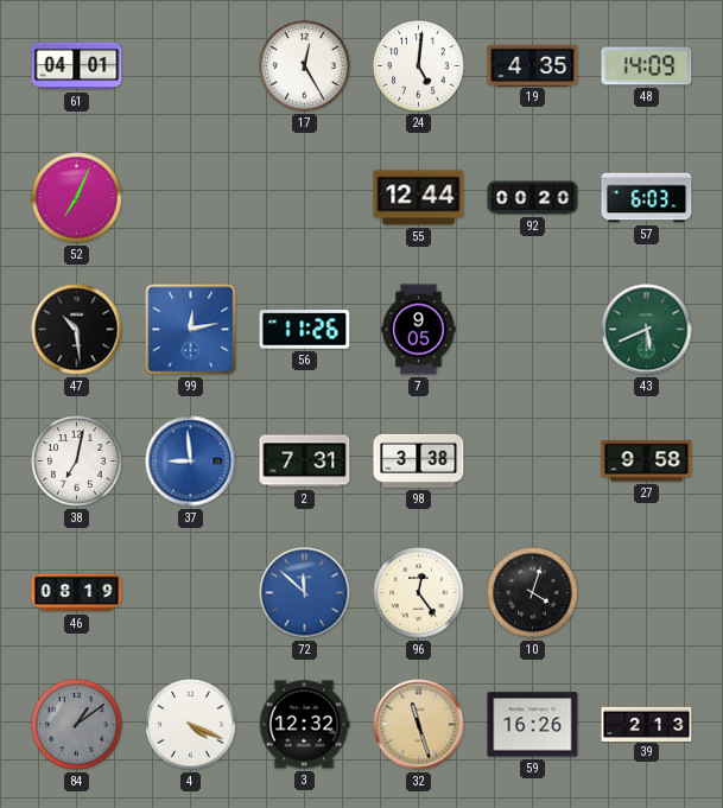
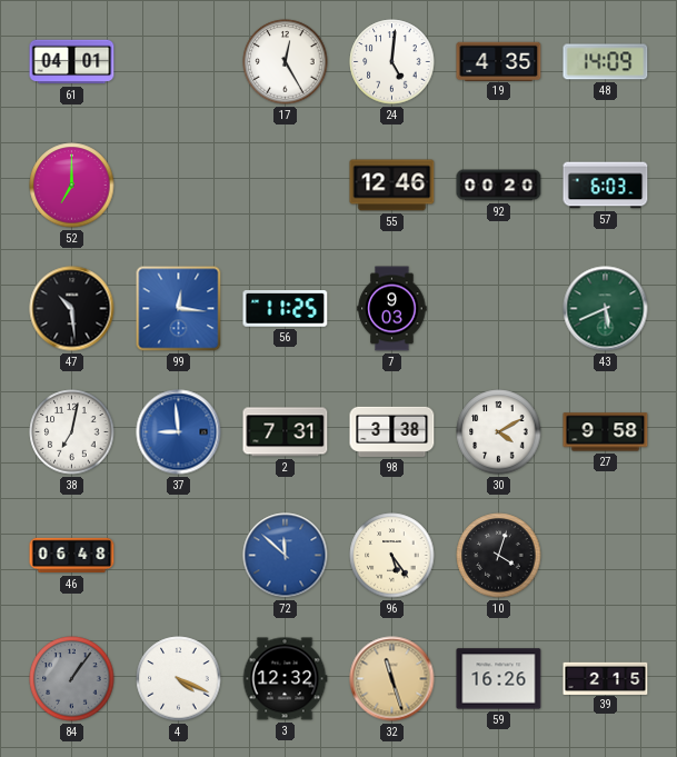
52: 7:04 -> 7:00
55: 12:44 -> 12:46
99: 12:13 -> 12:16
56: 11:26 -> 11:25
7: 9:05 -> 9:03
30: none -> 4:10
46: 08:19 -> 06:48
96: 12:24 -> 5:24
84: 1:09 -> 1:06
39: 2:13 -> 2:15
